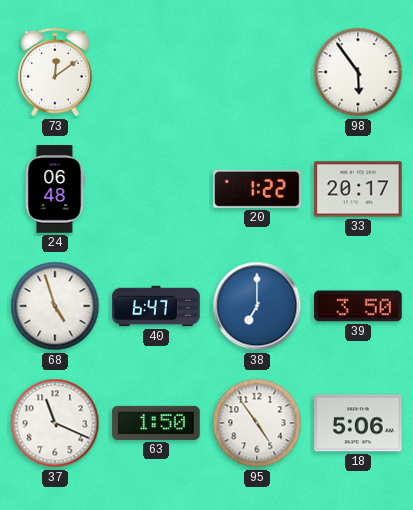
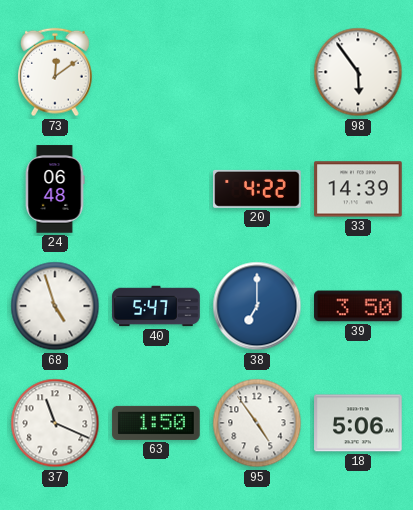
20: 1:22 -> 4:22
33: 20:17 -> 14:39
40: 6:47 -> 5:47
